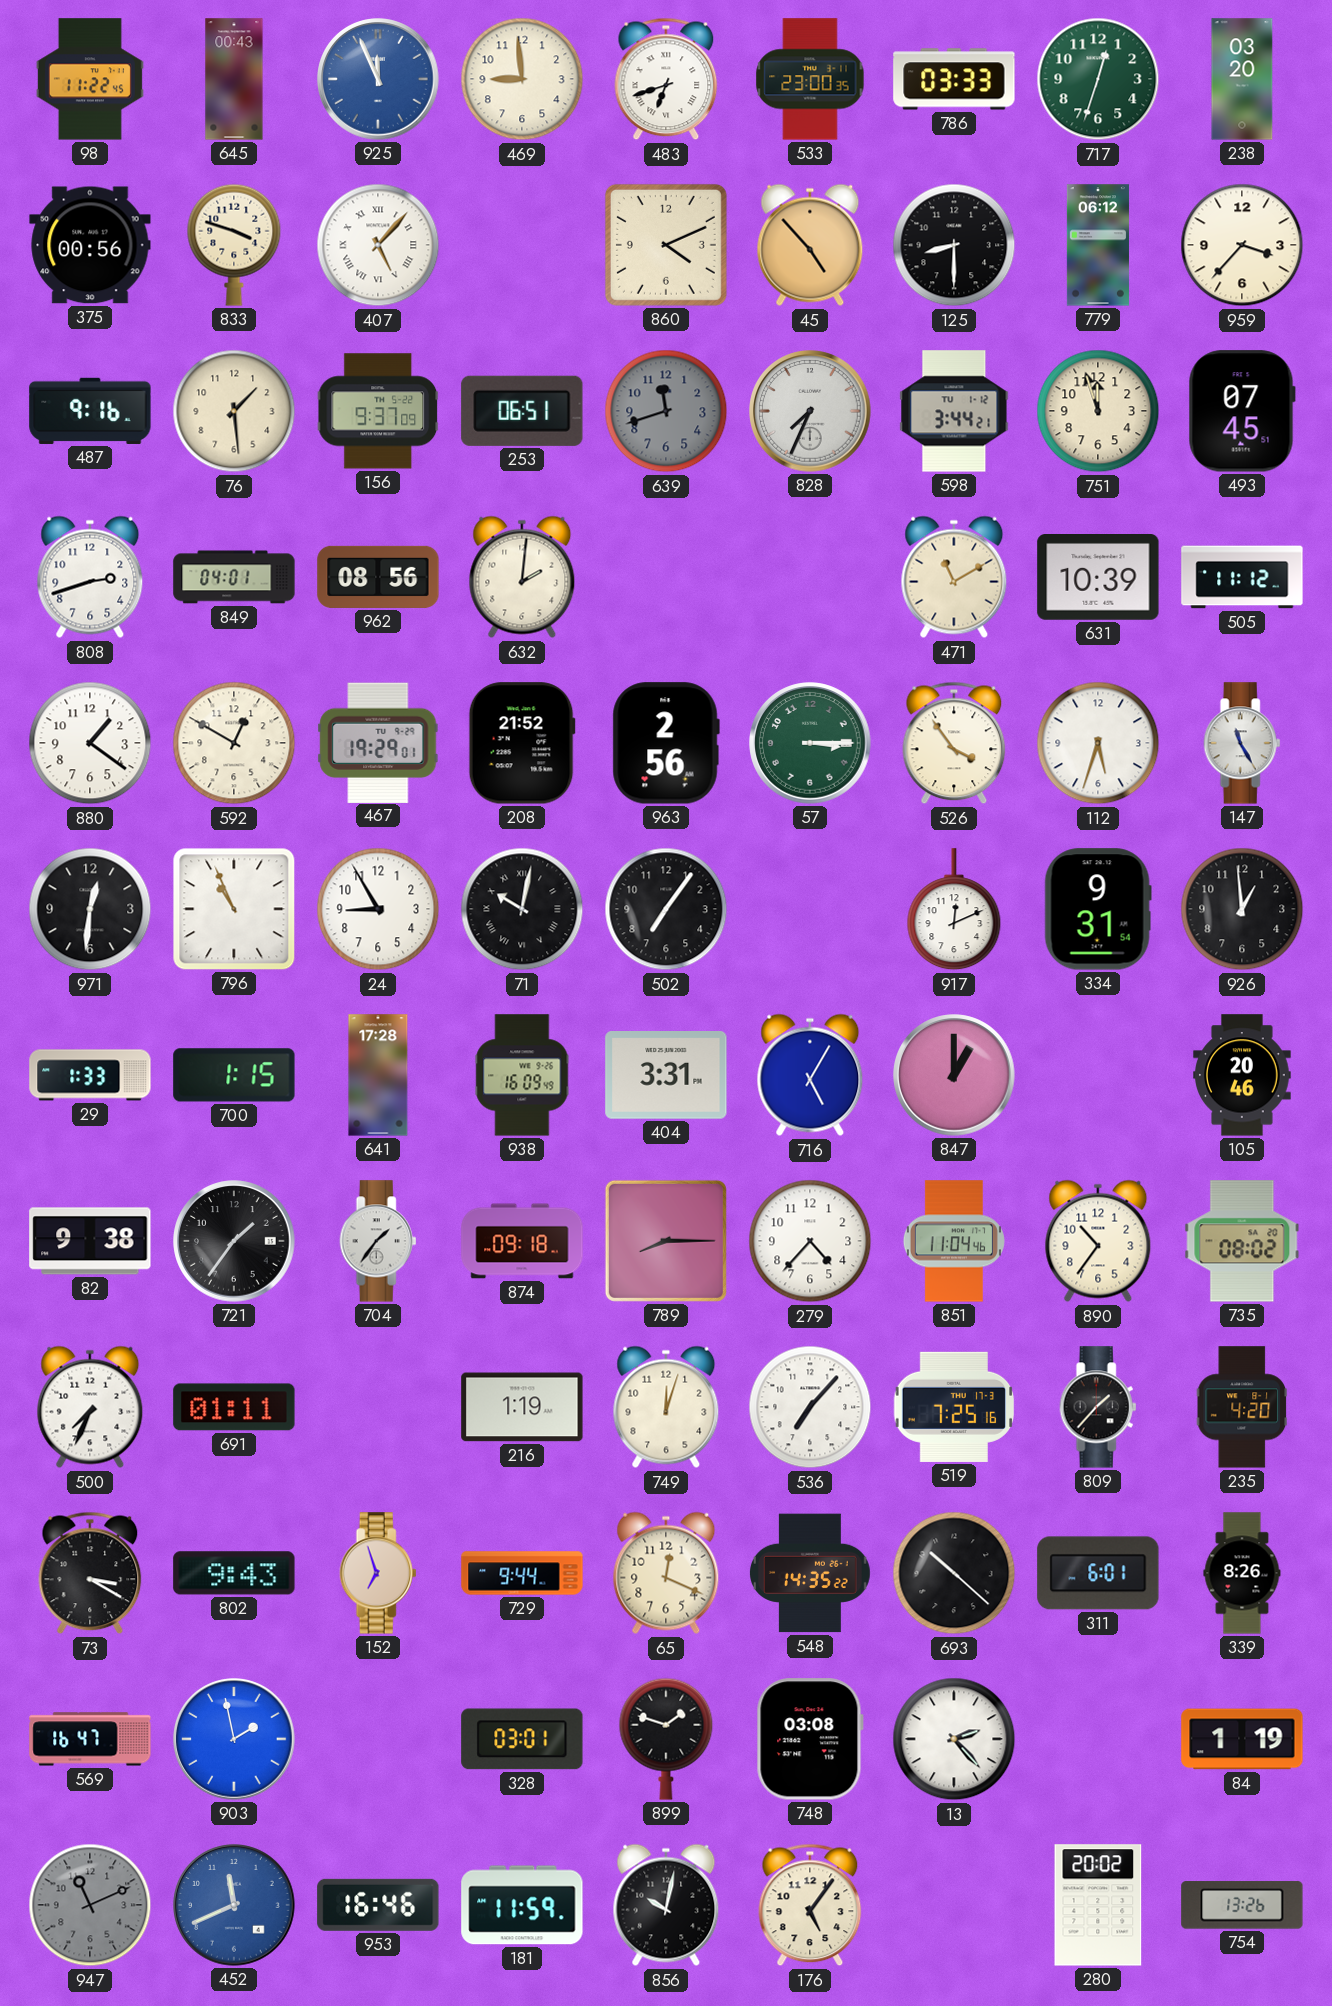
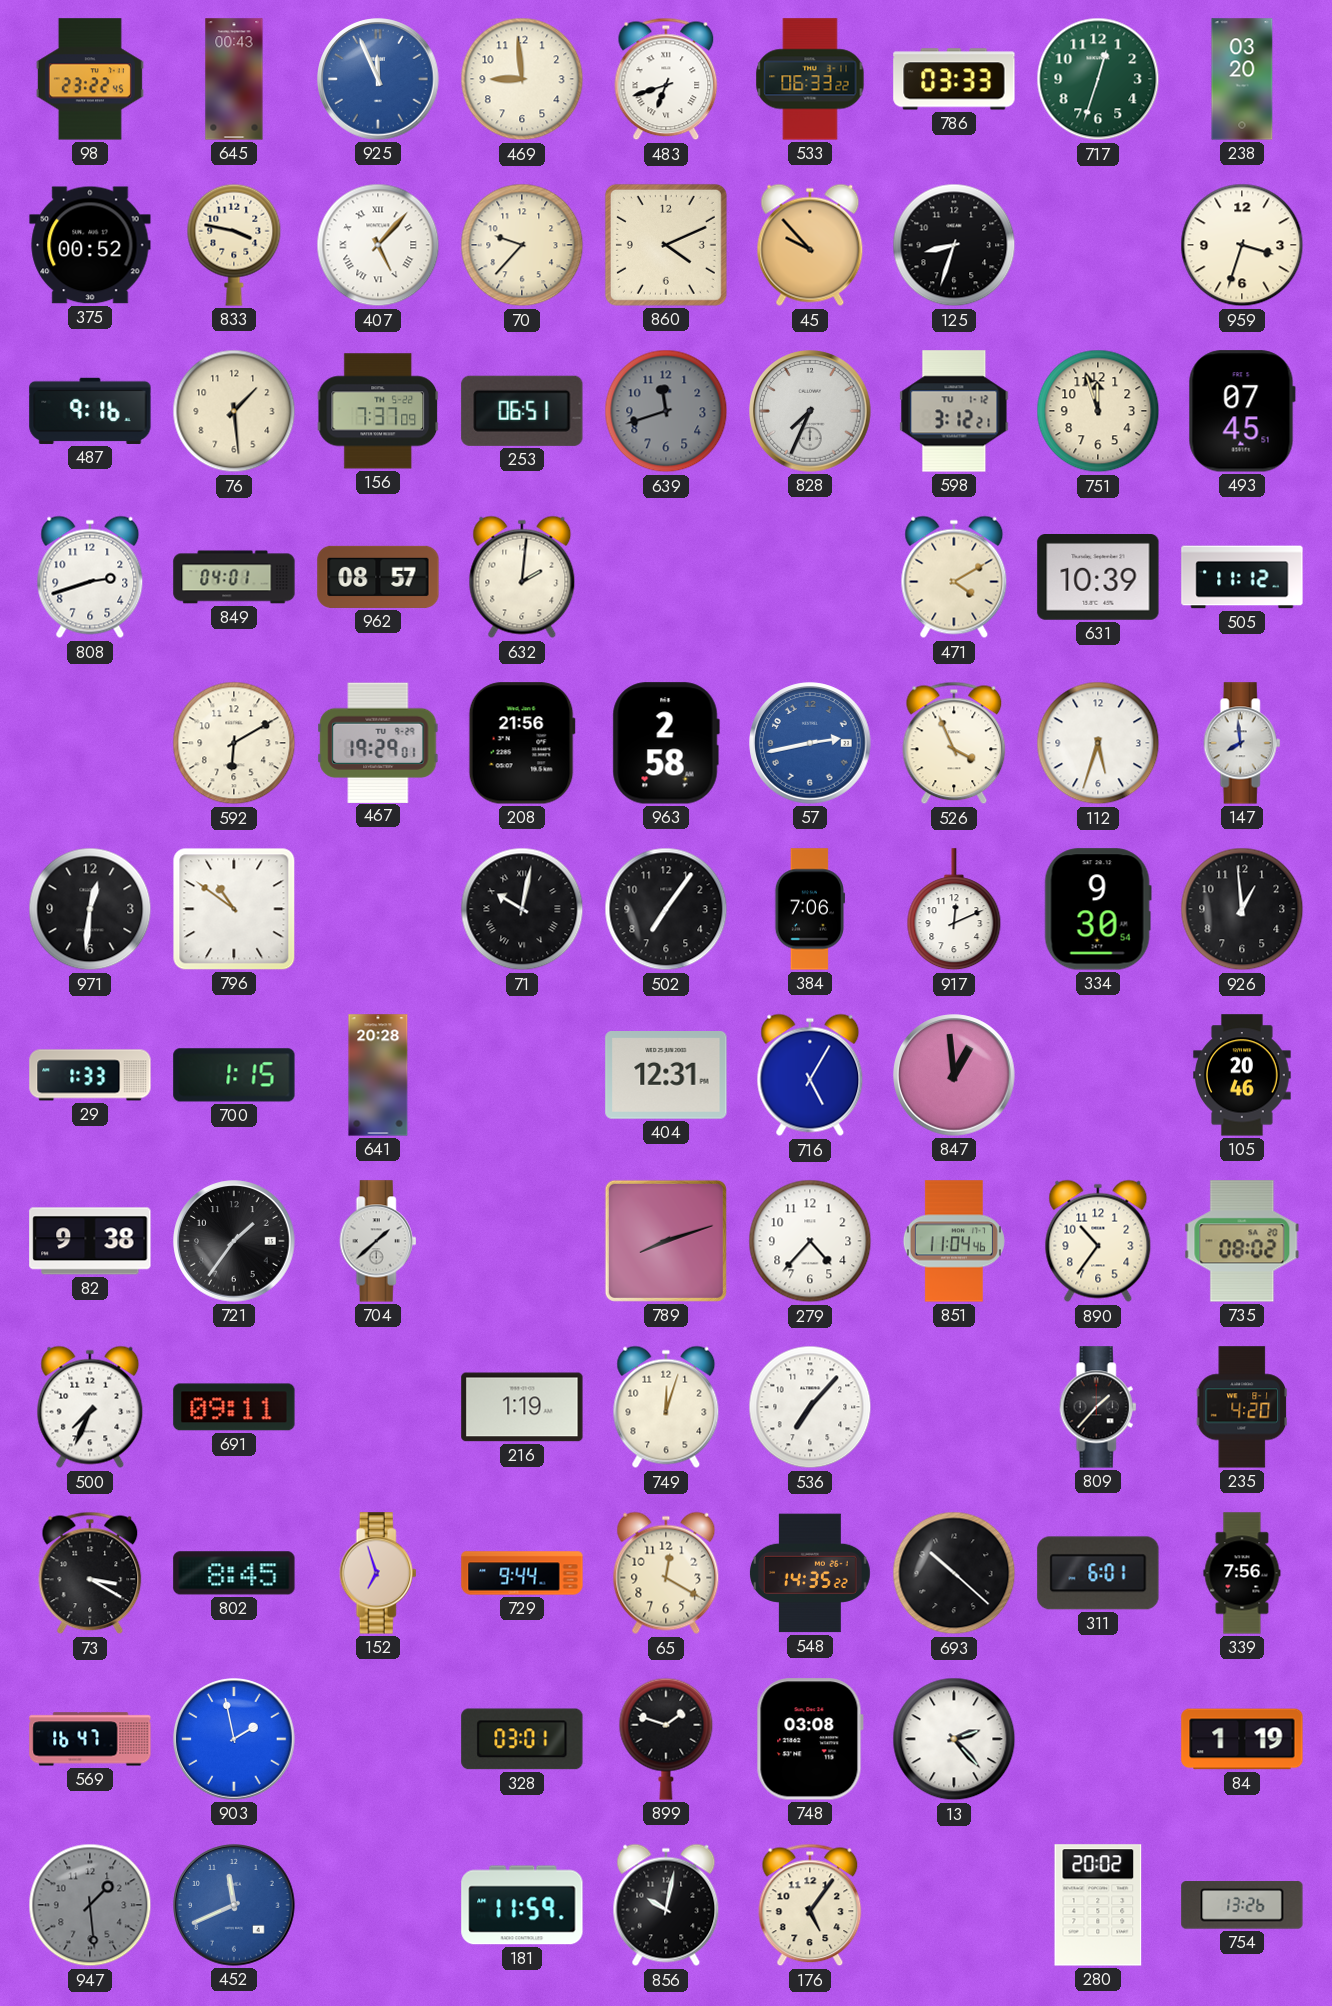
98: 11:22 -> 23:22
533: 23:00 -> 06:33
375: 00:56 -> 00:52
833: 3:48 -> 3:47
70: none -> 9:37
45: 4:53 -> 9:53
125: 8:30 -> 8:33
779: 06:12 -> none
959: 3:37 -> 3:33
156: 9:37 -> 7:37
598: 3:44 -> 3:12
962: 08:56 -> 08:57
471: 11:10 -> 4:10
880: 1:21 -> none
592: 12:50 -> 6:10
208: 21:52 -> 21:56
963: 2:56 -> 2:58
57: 3:15 -> 2:43
57 dial: green -> blue
526: 3:54 -> 3:56
147: 11:25 -> 7:59
796: 10:56 -> 10:51
24: 8:55 -> none
384: none -> 7:06
334: 9:31 -> 9:30
641: 17:28 -> 20:28
938: 16:09 -> none
404: 3:31 -> 12:31
847: 1:00 -> 12:59
704: 1:36 -> 1:38
874: 09:18 -> none
789: 8:15 -> 8:12
691: 01:11 -> 09:11
519: 7:25 -> none
802: 9:43 -> 8:45
65: 12:19 -> 12:20
339: 8:26 -> 7:56
947: 11:11 -> 1:29
953: 16:46 -> none
